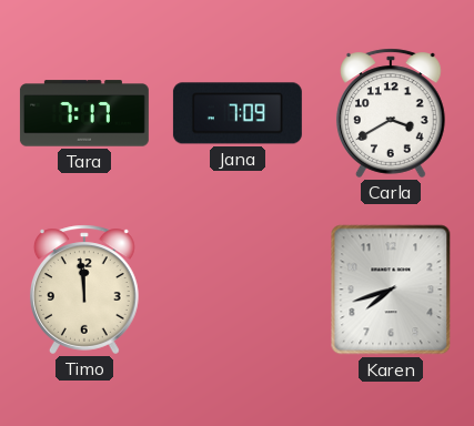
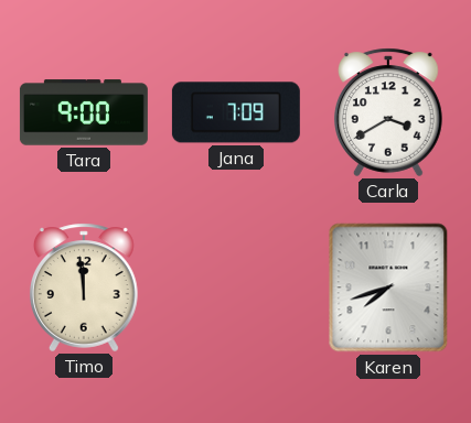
Tara: 7:17 -> 9:00
